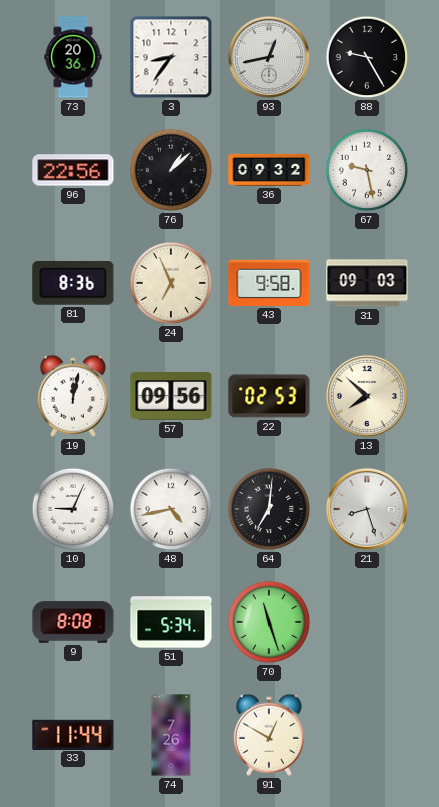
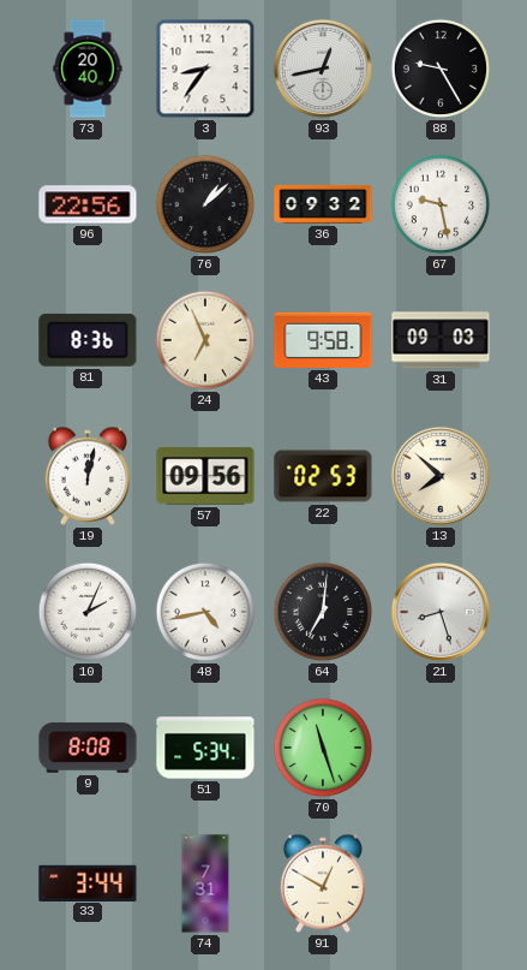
73: 20:36 -> 20:40
10: 9:04 -> 2:04
33: 11:44 -> 3:44
74: 7:26 -> 7:31
